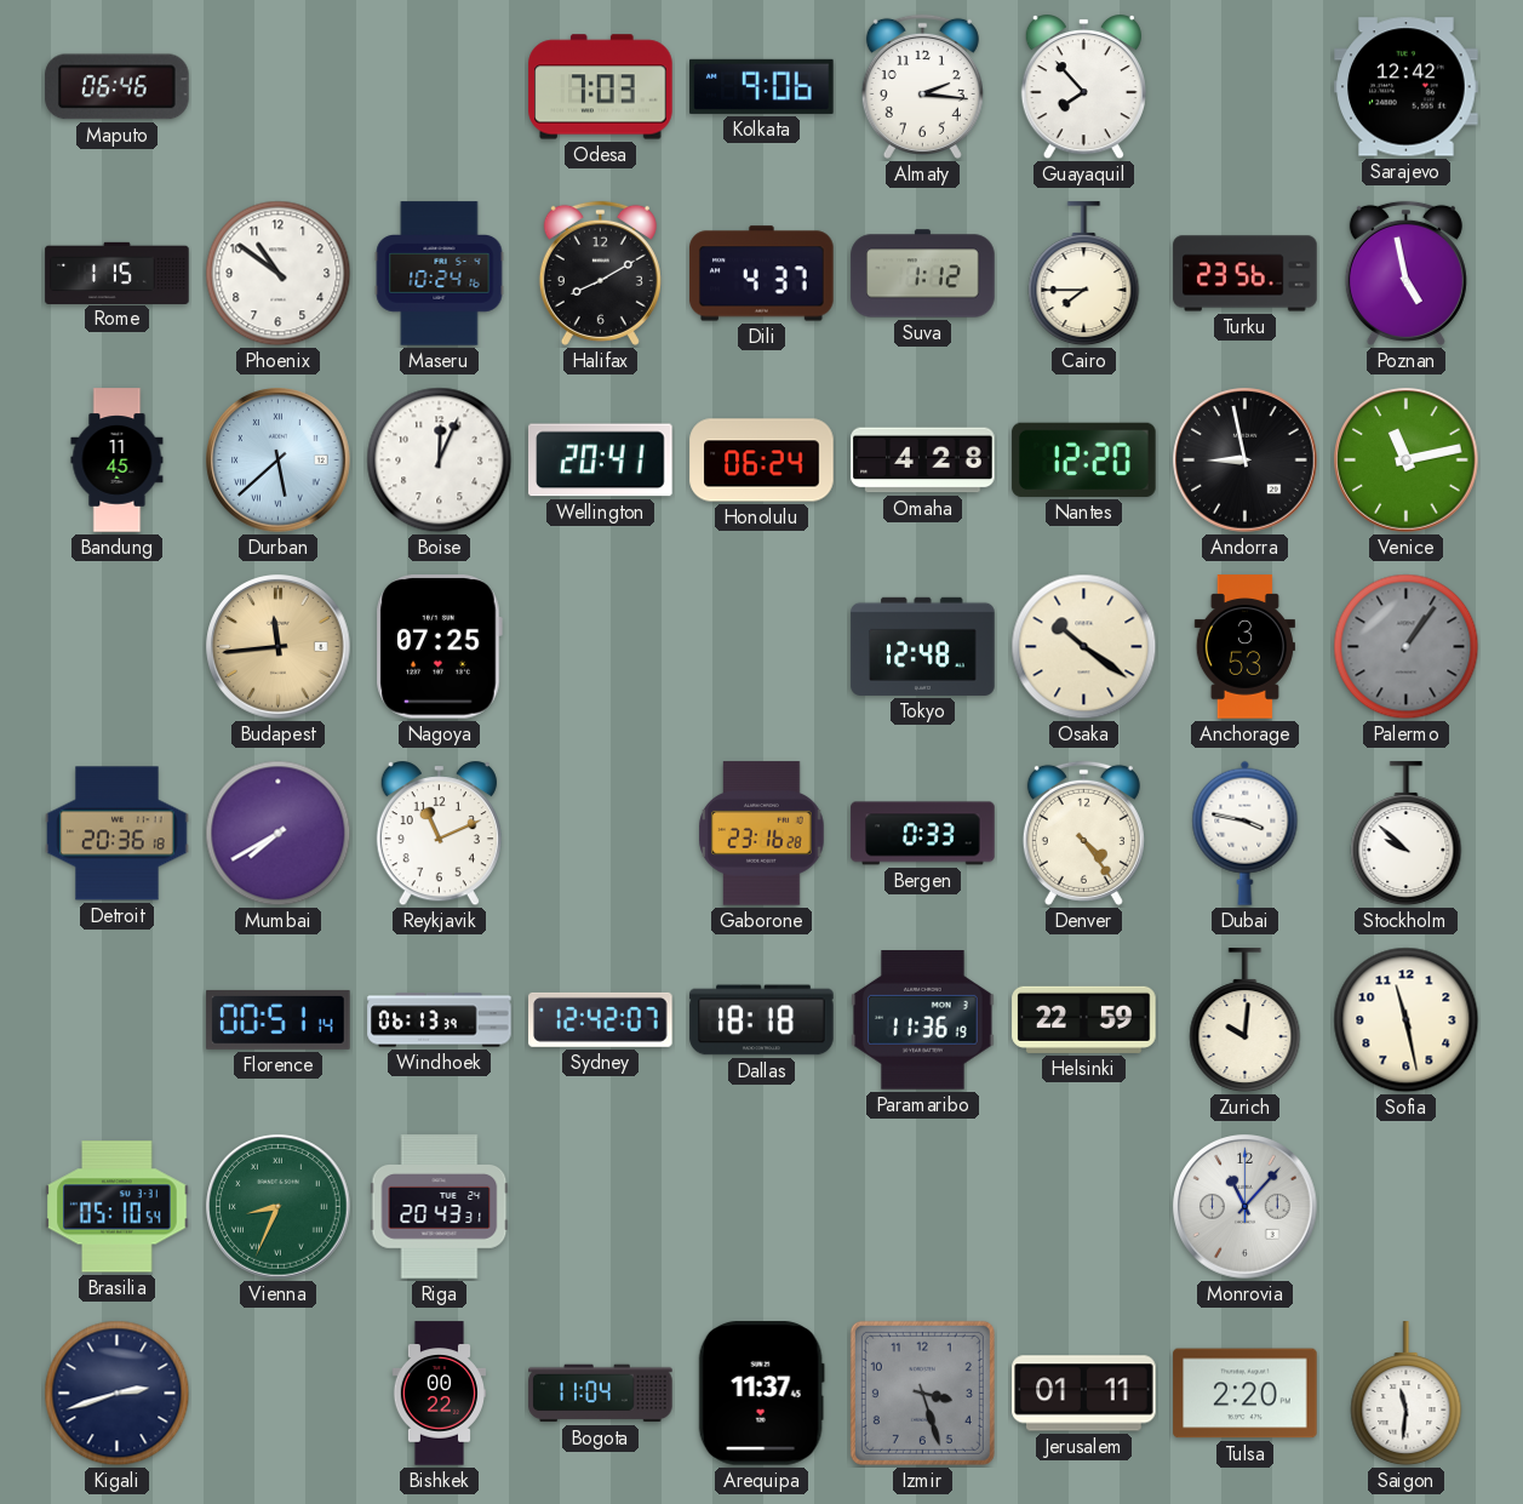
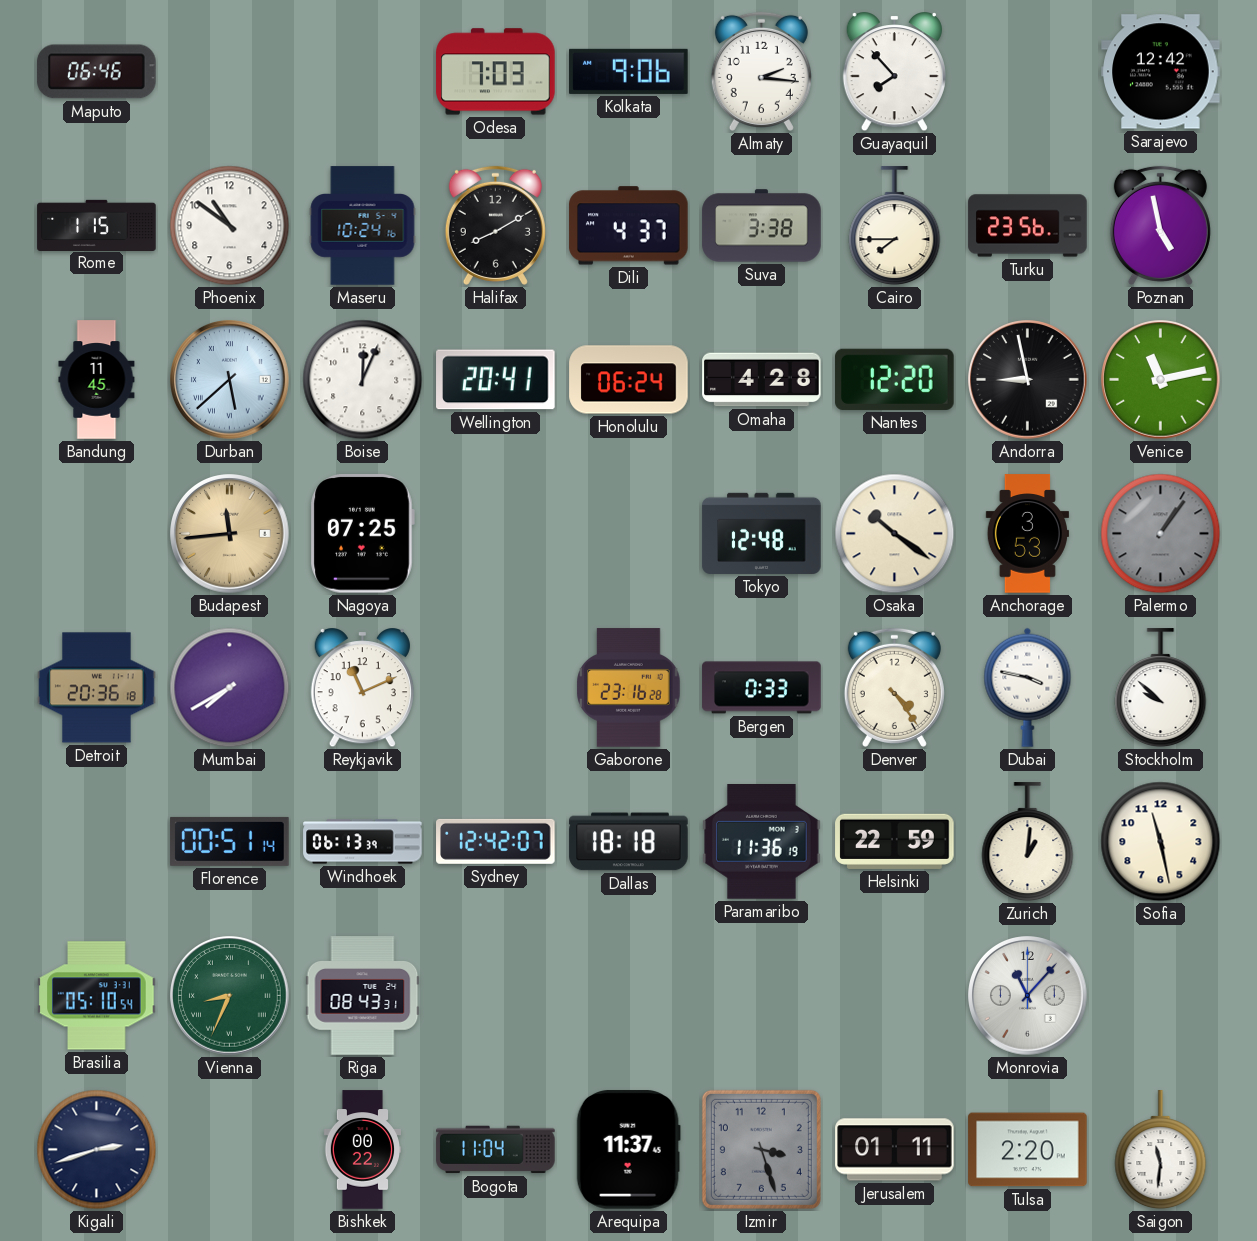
Suva: 1:12 -> 3:38
Zurich: 10:01 -> 1:01
Riga: 20:43 -> 08:43
